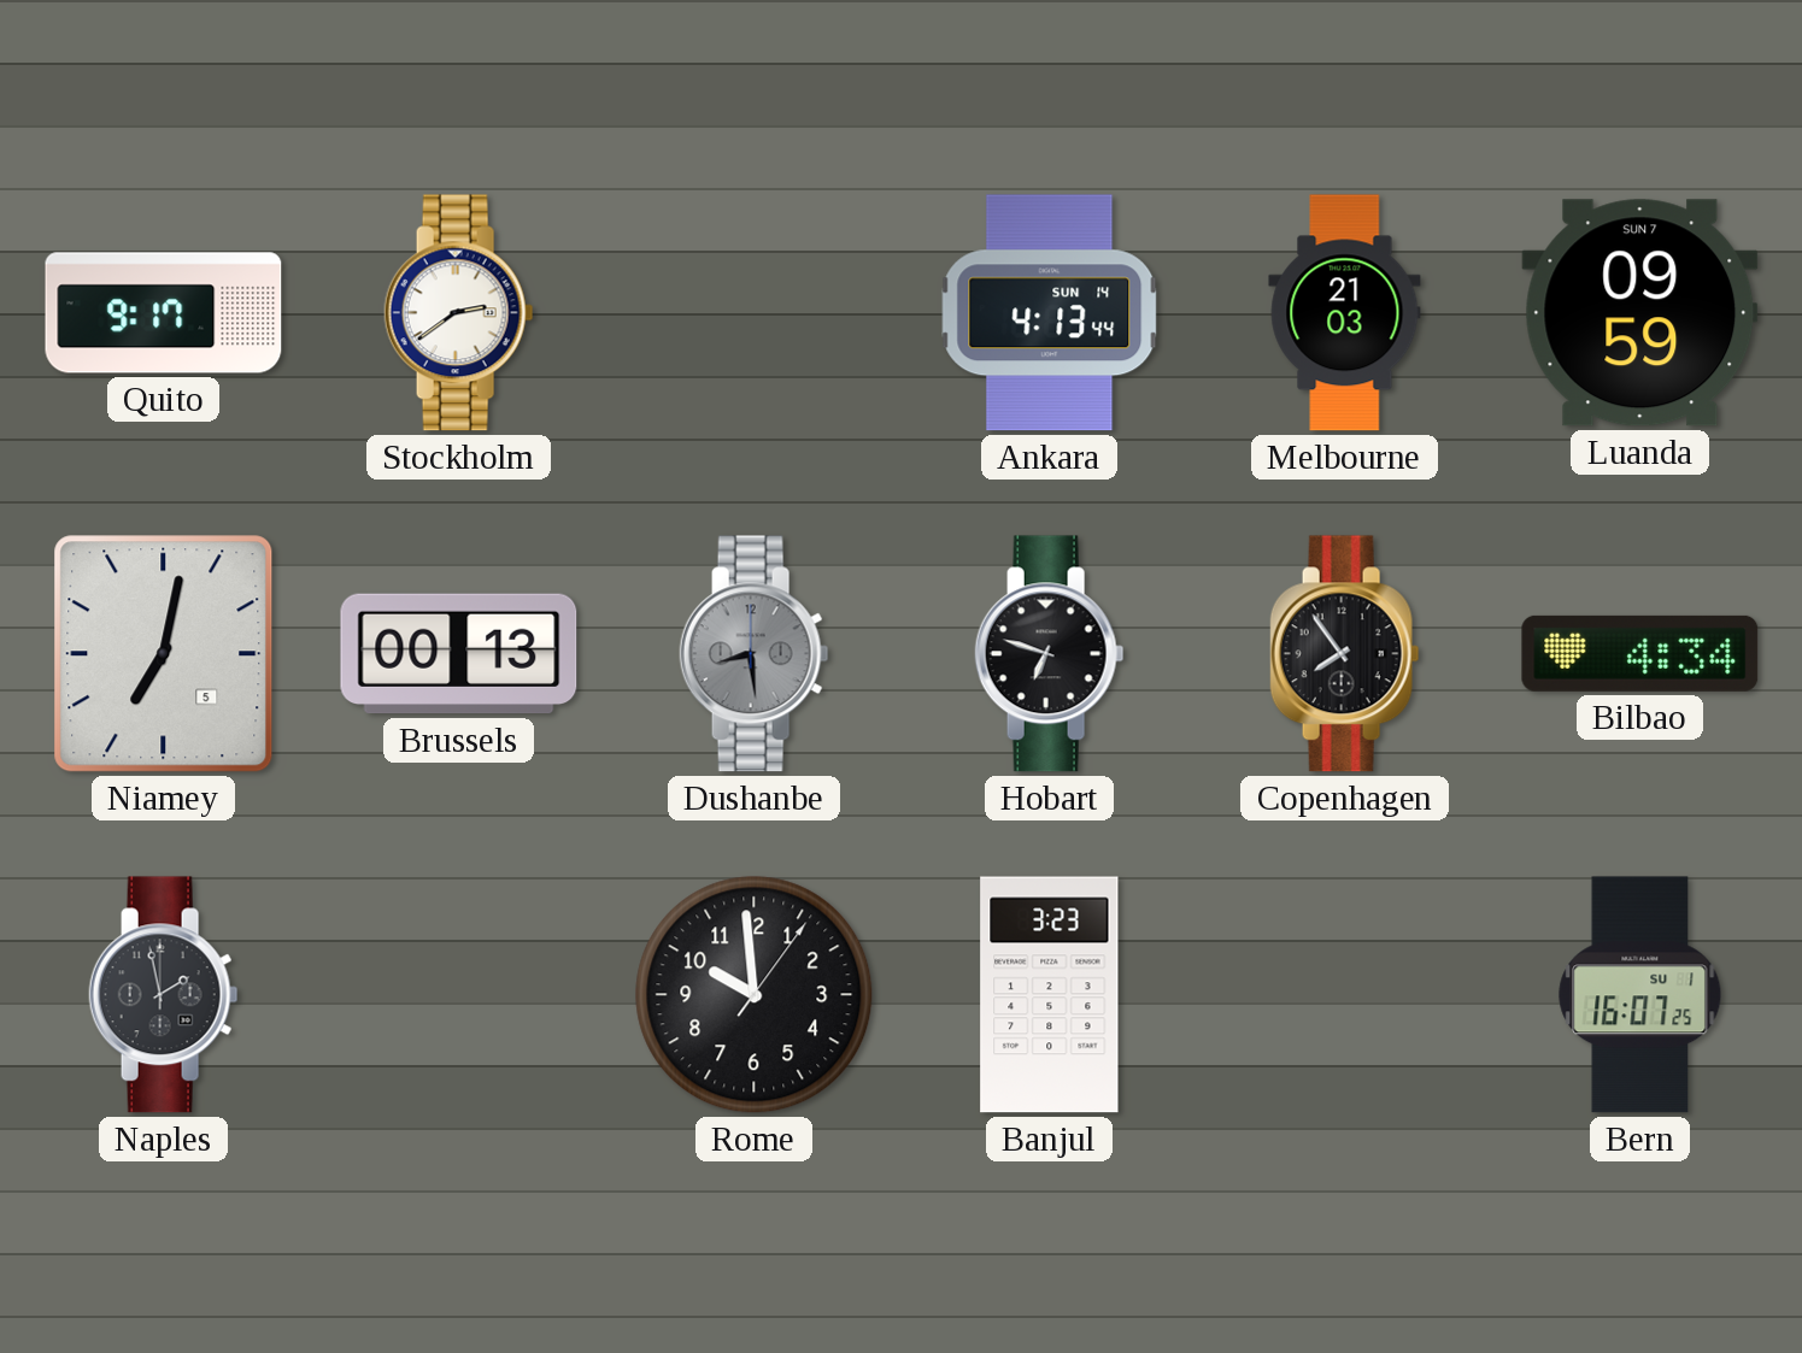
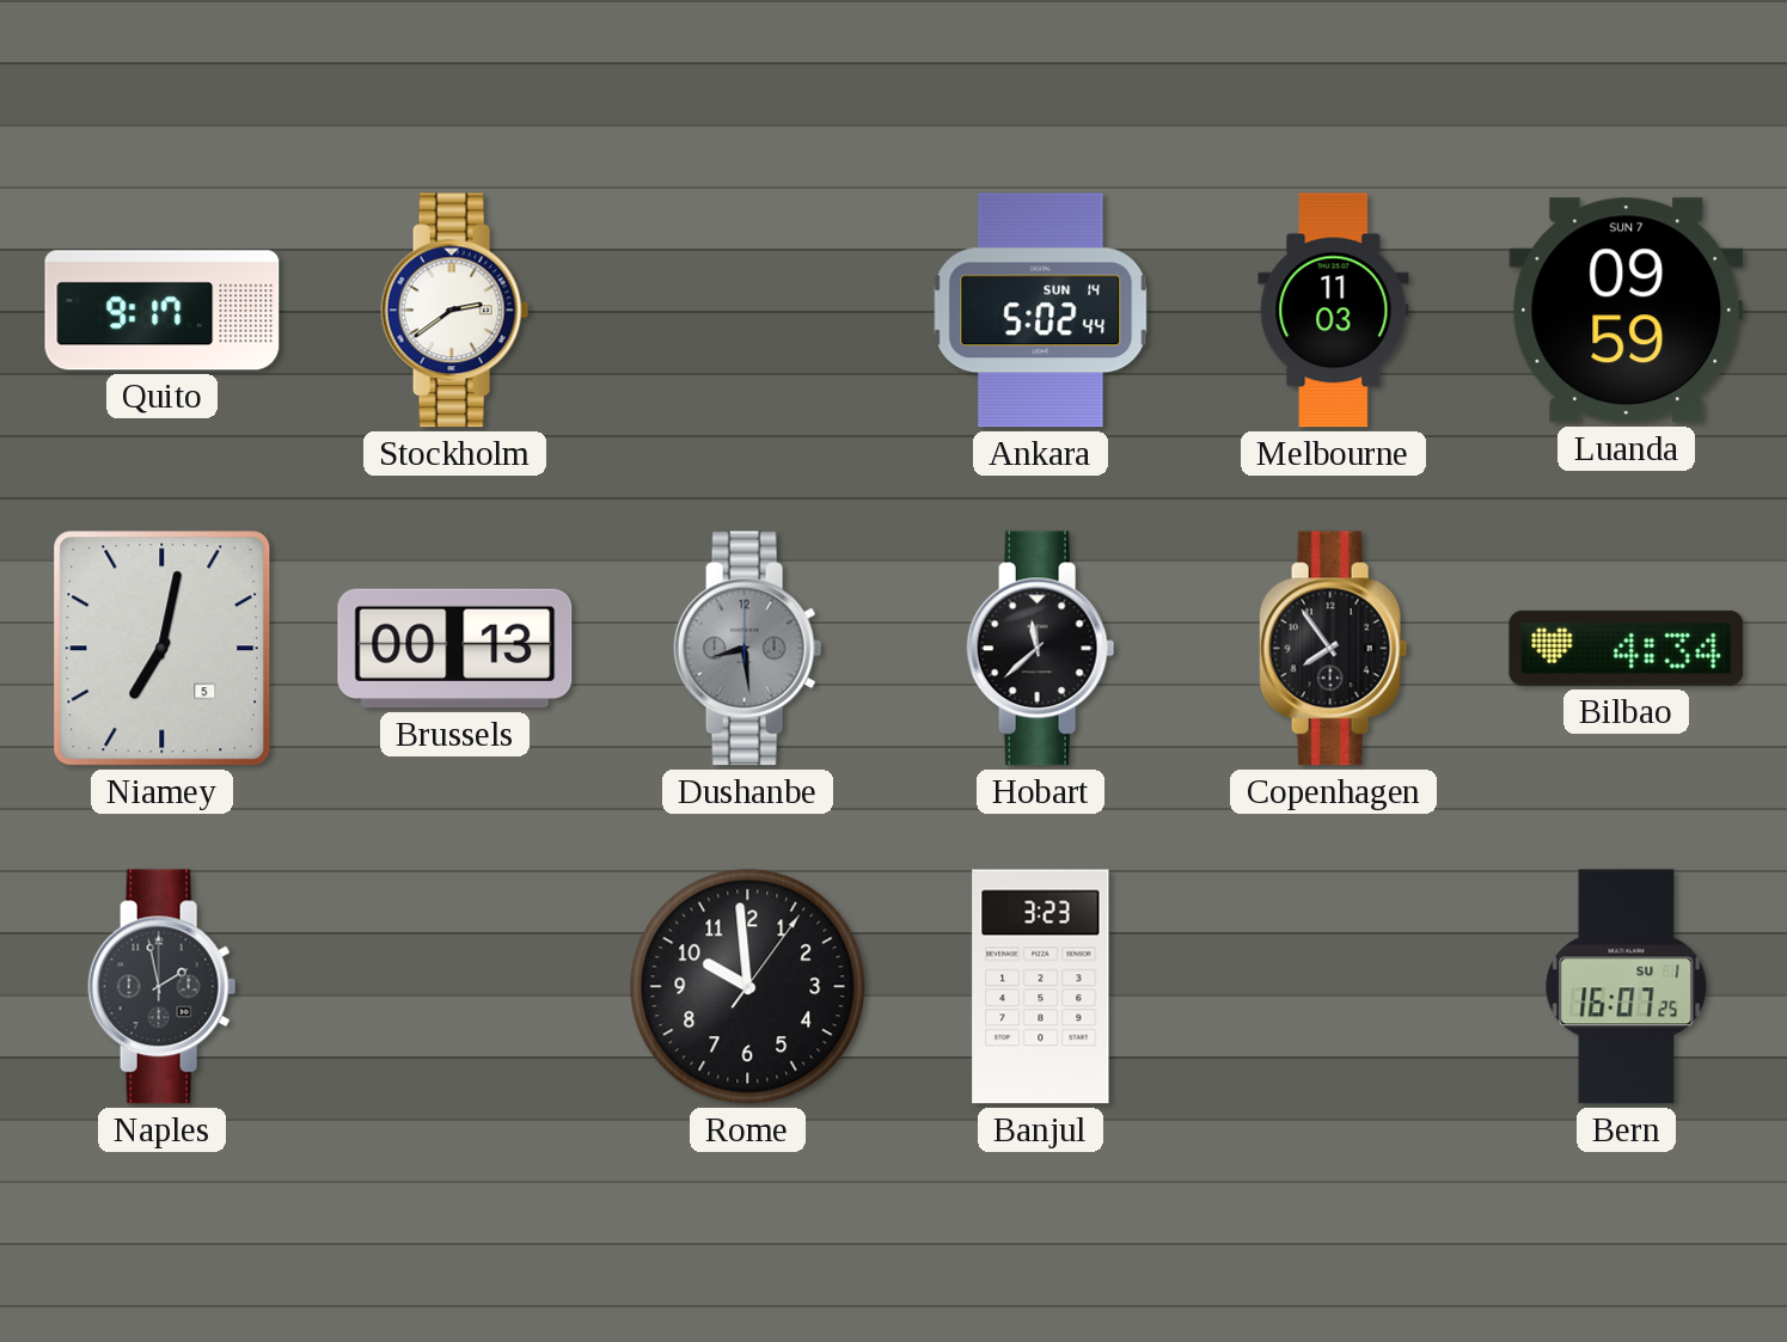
Ankara: 4:13 -> 5:02
Melbourne: 21:03 -> 11:03
Hobart: 6:48 -> 11:38
